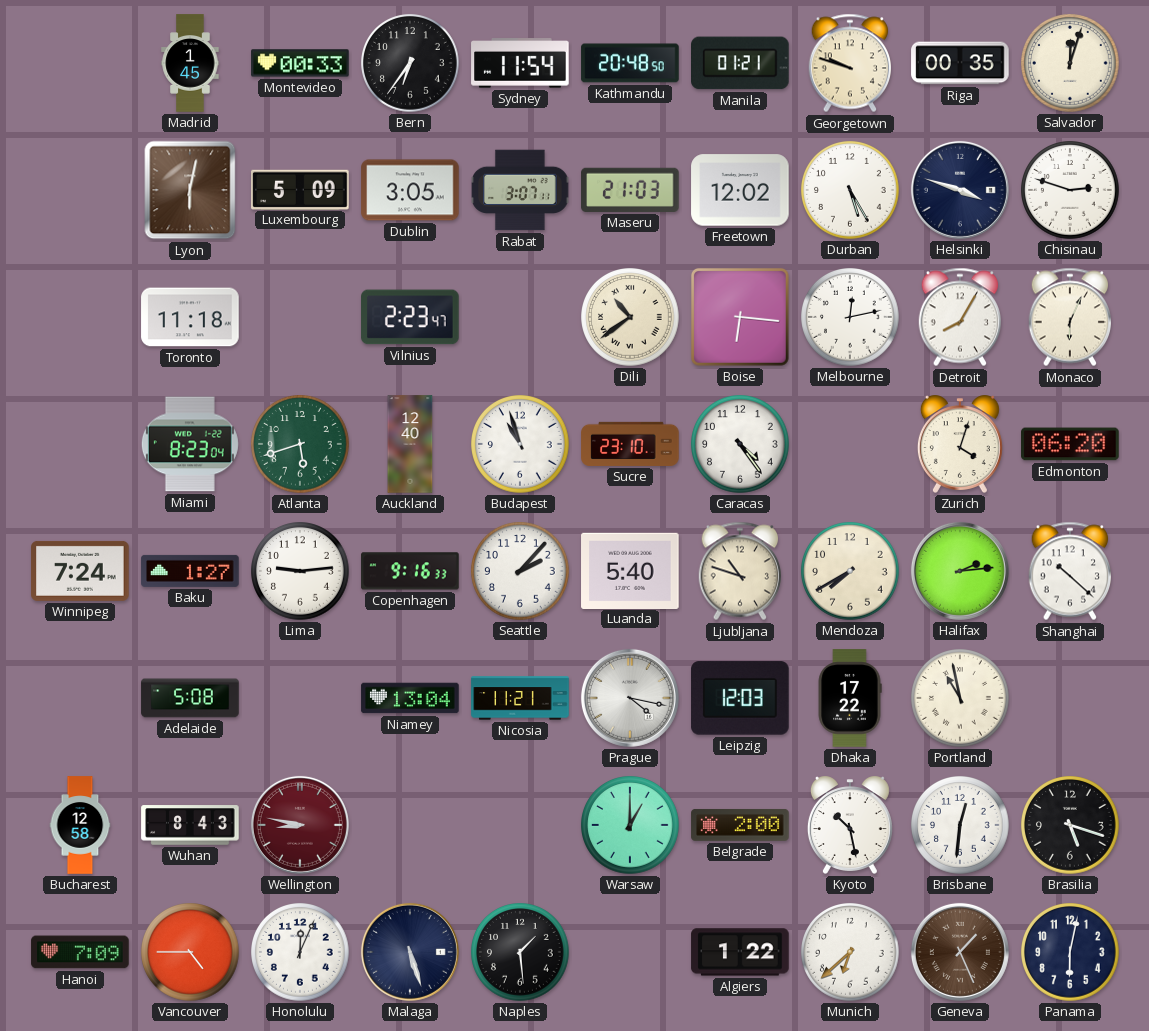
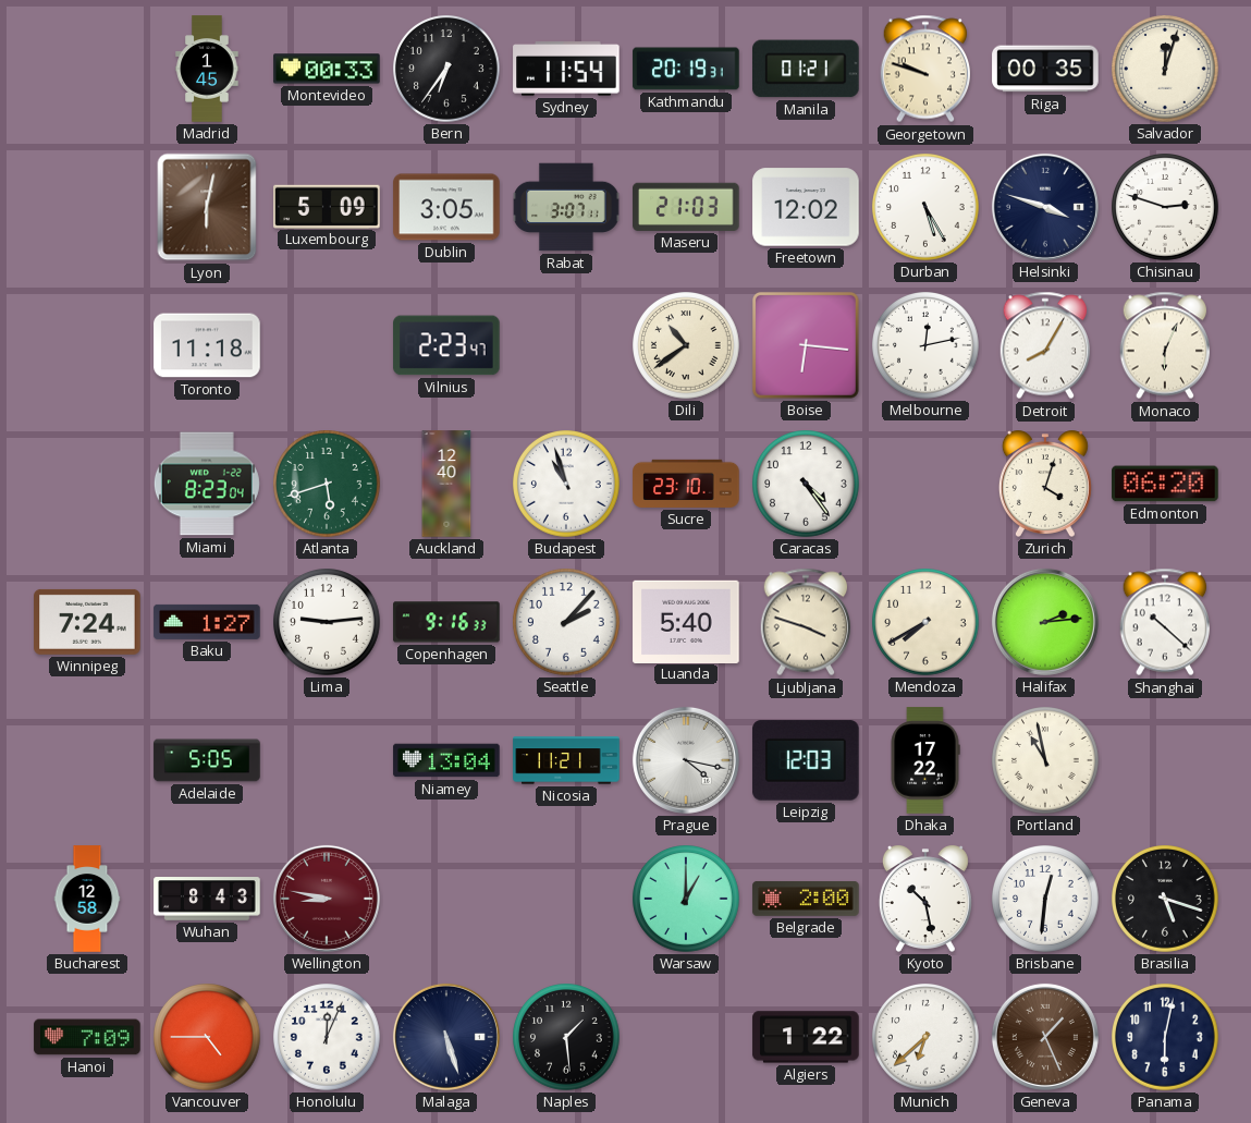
Kathmandu: 20:48 -> 20:19
Ljubljana: 10:48 -> 3:48
Adelaide: 5:08 -> 5:05
